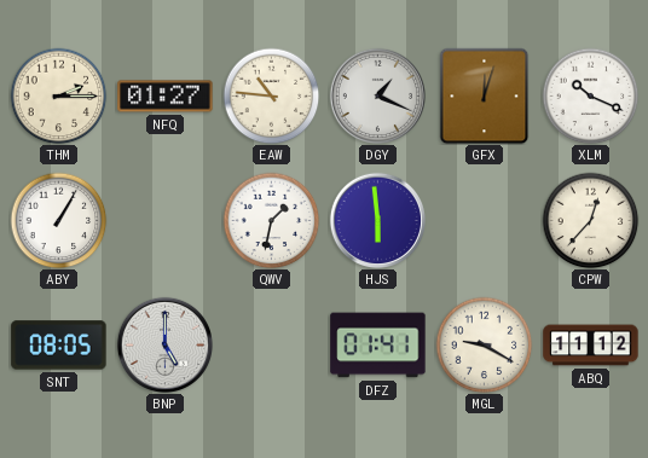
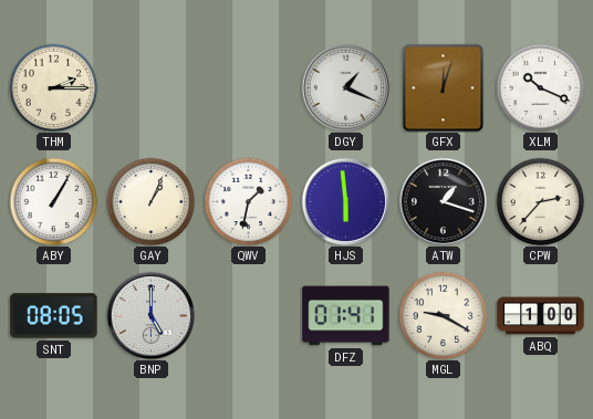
NFQ: 01:27 -> none
EAW: 10:46 -> none
GAY: none -> 1:04
ATW: none -> 1:18
CPW: 12:37 -> 2:37
ABQ: 11:12 -> 1:00
